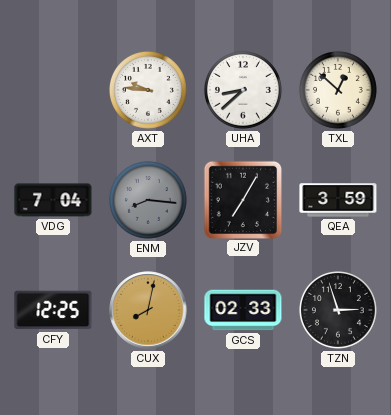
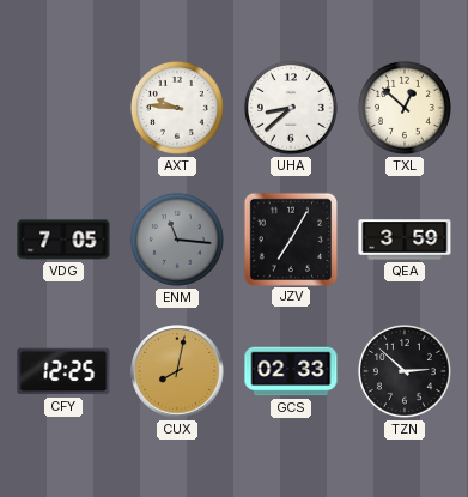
VDG: 7:04 -> 7:05
ENM: 8:16 -> 11:16
TZN: 2:57 -> 2:52
